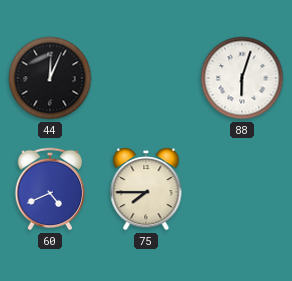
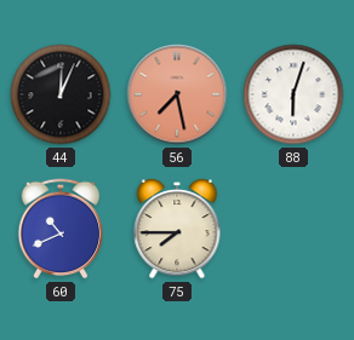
56: none -> 7:28
60: 4:41 -> 10:41
